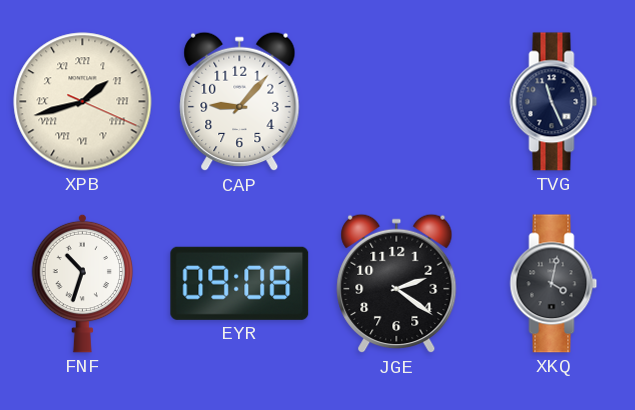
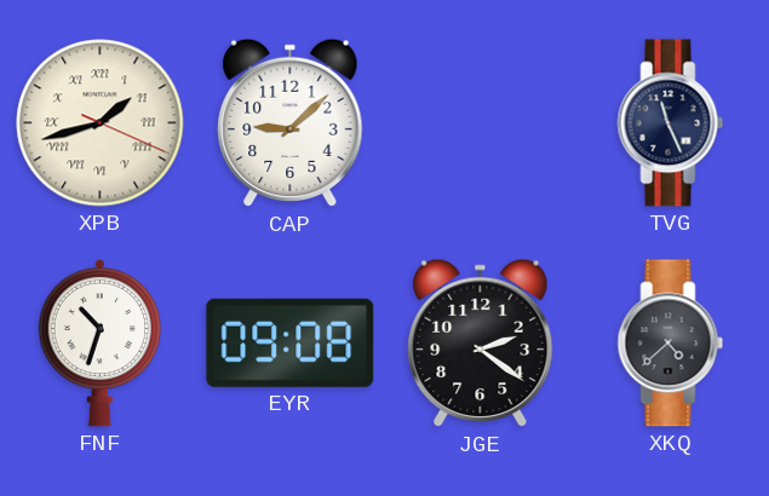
CAP: 9:07 -> 9:08
XKQ: 4:02 -> 4:38
